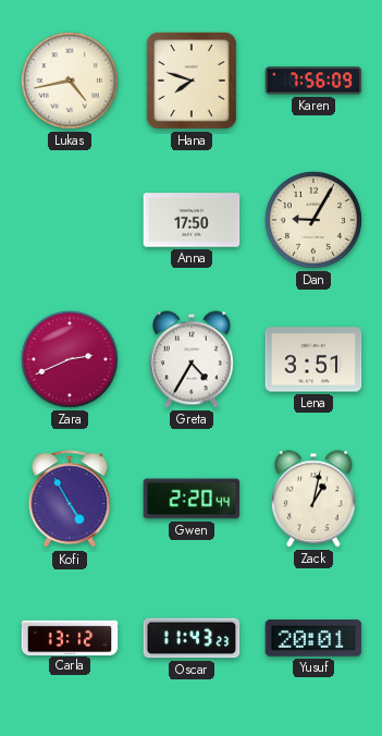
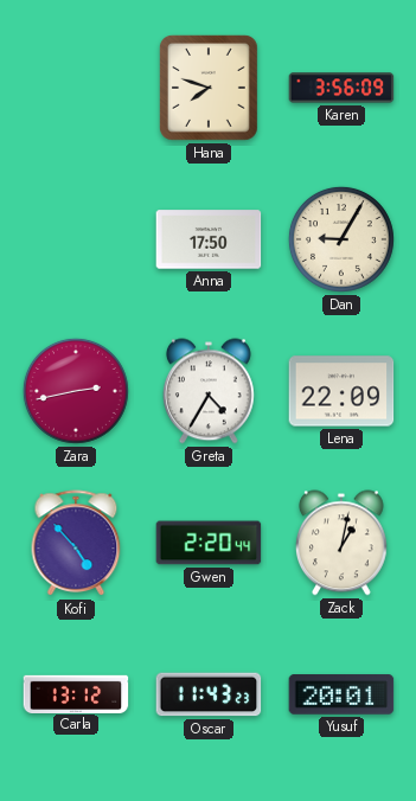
Lukas: 4:43 -> none
Karen: 7:56 -> 3:56
Zara: 2:41 -> 2:43
Lena: 3:51 -> 22:09
Kofi: 4:55 -> 4:53
